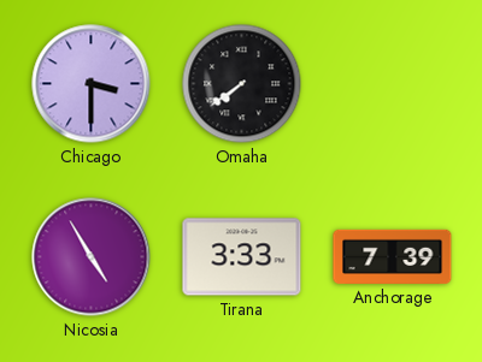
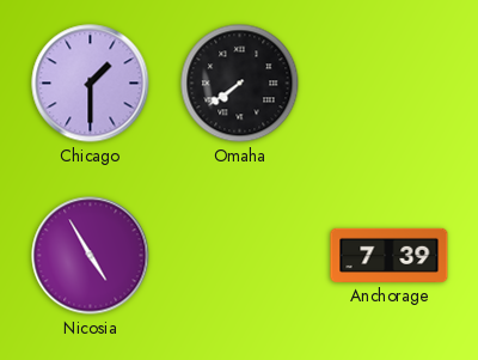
Chicago: 3:30 -> 1:30
Tirana: 3:33 -> none
